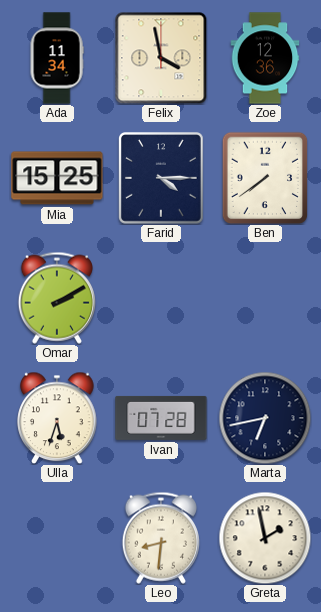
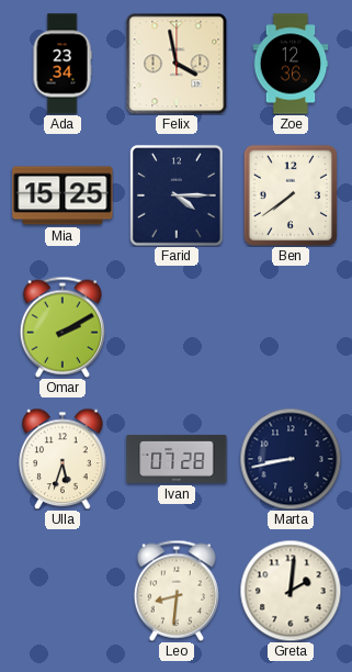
Ada: 11:34 -> 23:34
Marta: 6:43 -> 8:43
Greta: 1:58 -> 2:01
